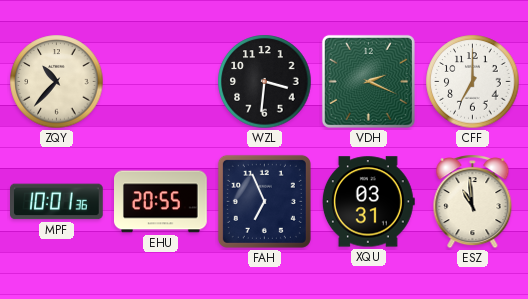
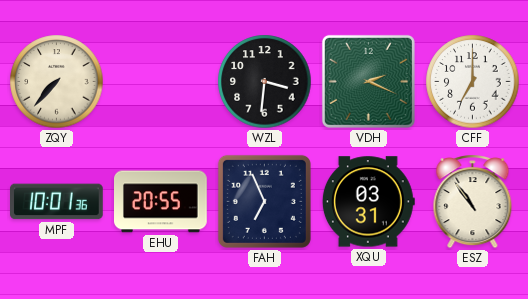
ZQY: 10:37 -> 7:37
ESZ: 10:59 -> 10:54
